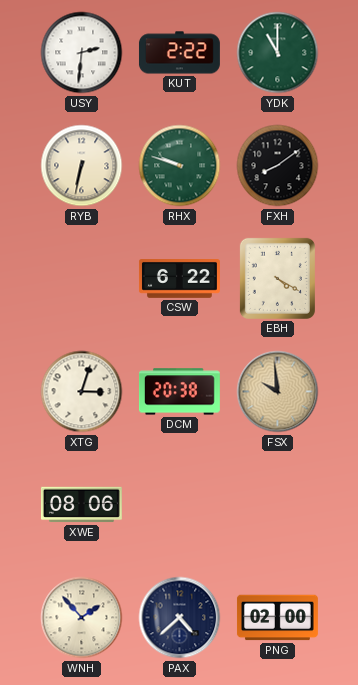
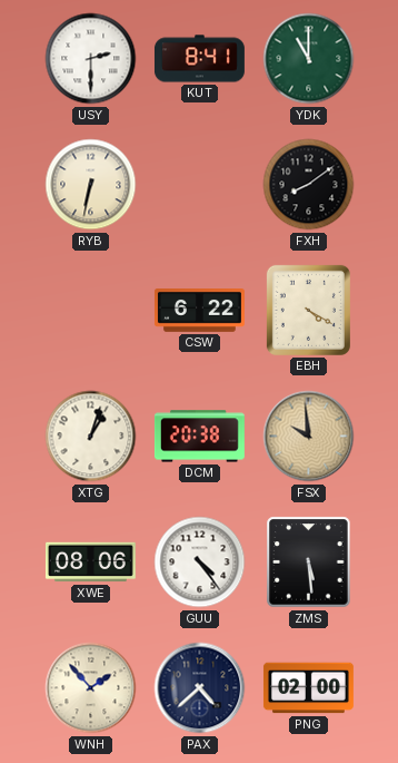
USY: 2:31 -> 2:30
KUT: 2:22 -> 8:41
RHX: 9:48 -> none
XTG: 3:03 -> 1:03
GUU: none -> 4:24
ZMS: none -> 5:29
